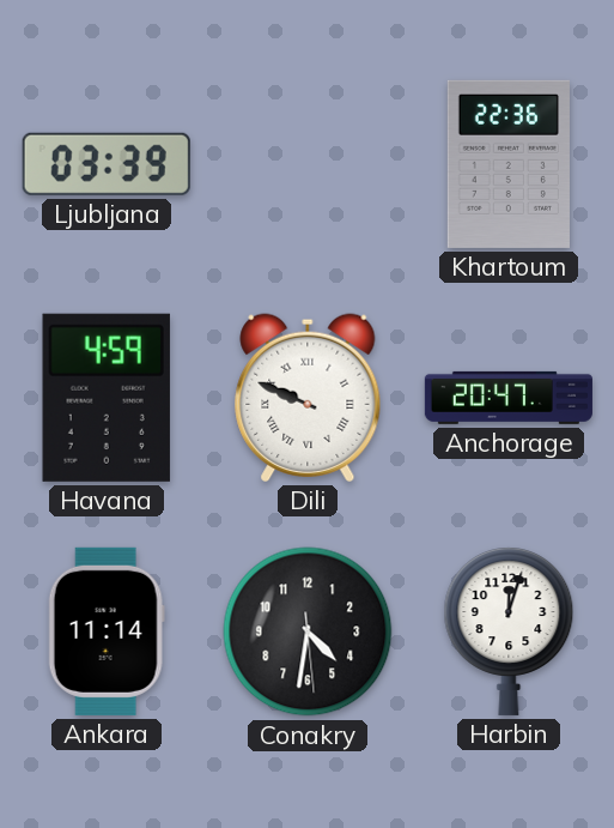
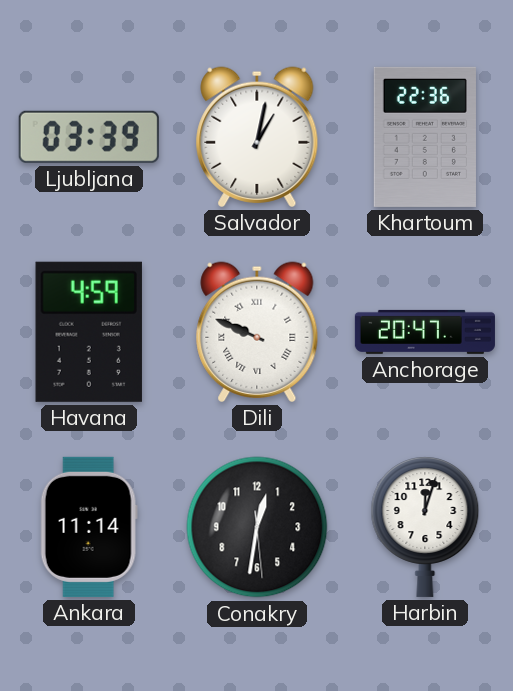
Salvador: none -> 1:02
Conakry: 4:31 -> 12:31
